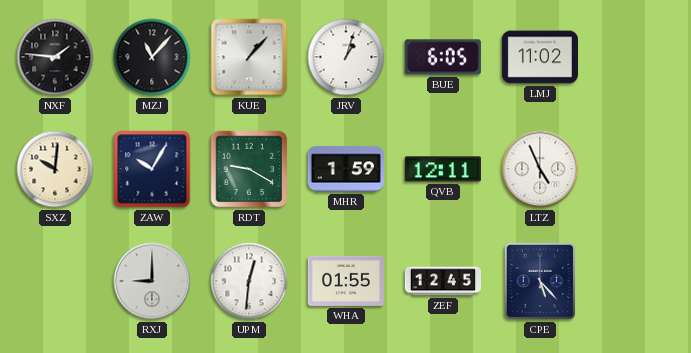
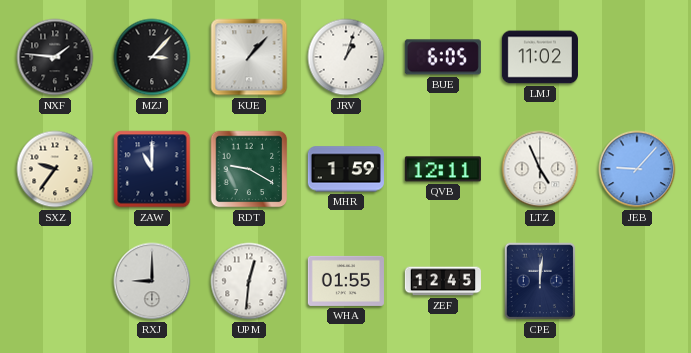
MZJ: 11:07 -> 3:07
SXZ: 10:01 -> 9:36
ZAW: 10:05 -> 11:00
JEB: none -> 9:07
CPE: 5:23 -> 12:01
